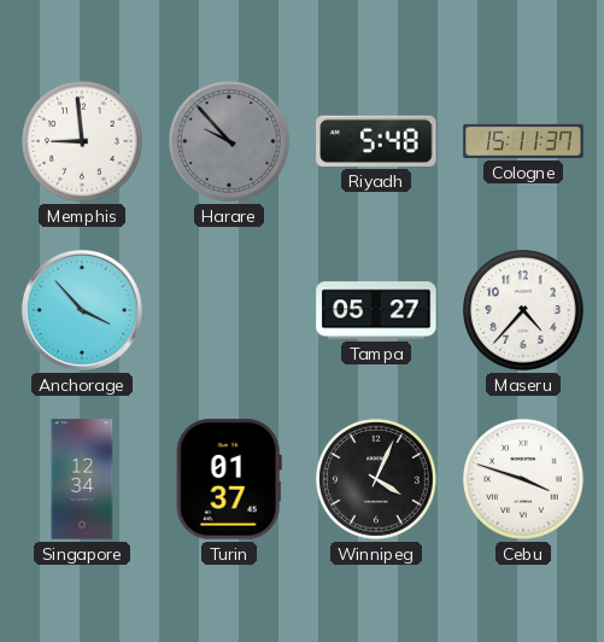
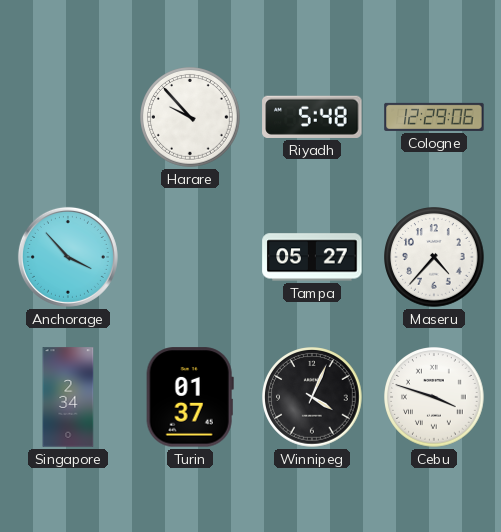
Memphis: 8:59 -> none
Harare dial: grey -> white
Cologne: 15:11 -> 12:29
Singapore: 12:34 -> 2:34
